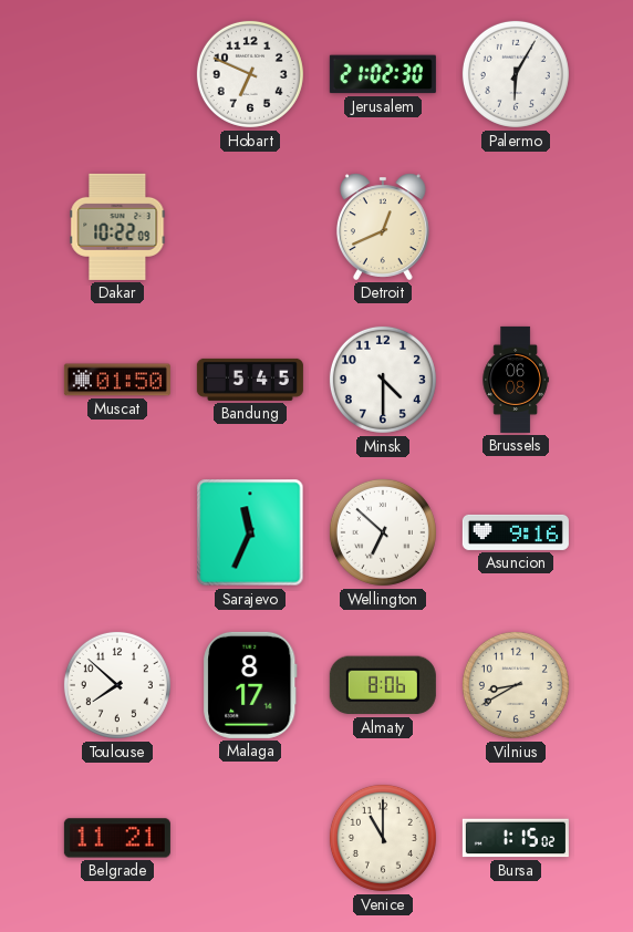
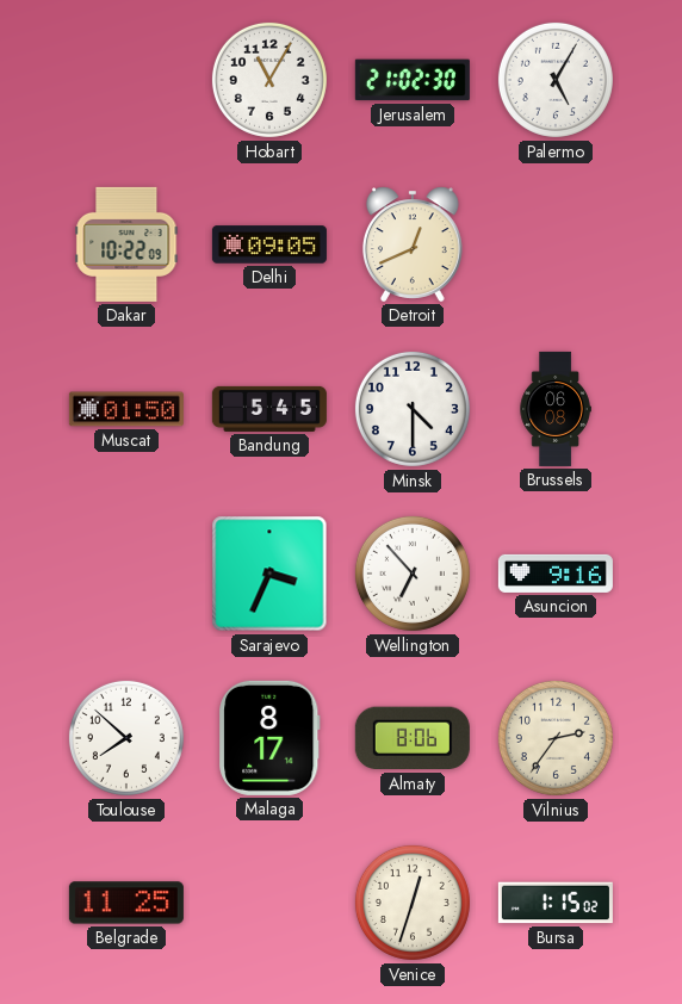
Hobart: 6:49 -> 11:05
Palermo: 6:05 -> 5:05
Delhi: none -> 09:05
Sarajevo: 11:34 -> 3:34
Wellington: 6:52 -> 6:53
Vilnius: 8:40 -> 2:36
Belgrade: 11:21 -> 11:25
Venice: 11:00 -> 12:33
